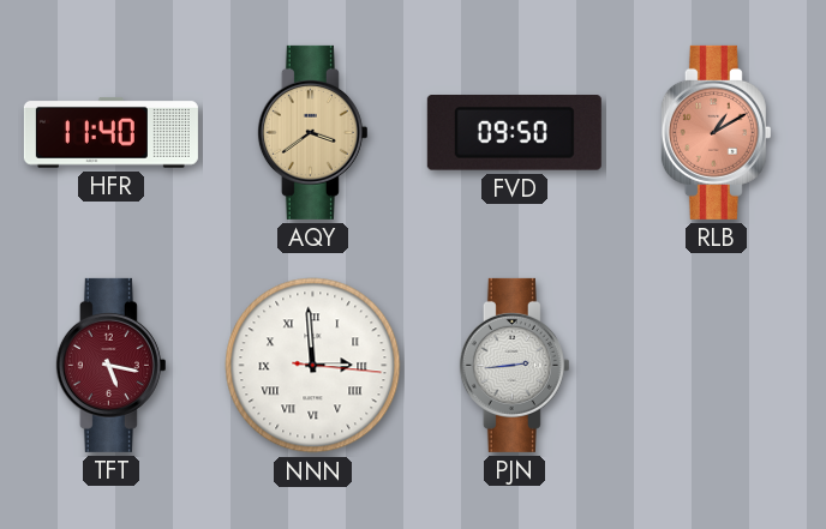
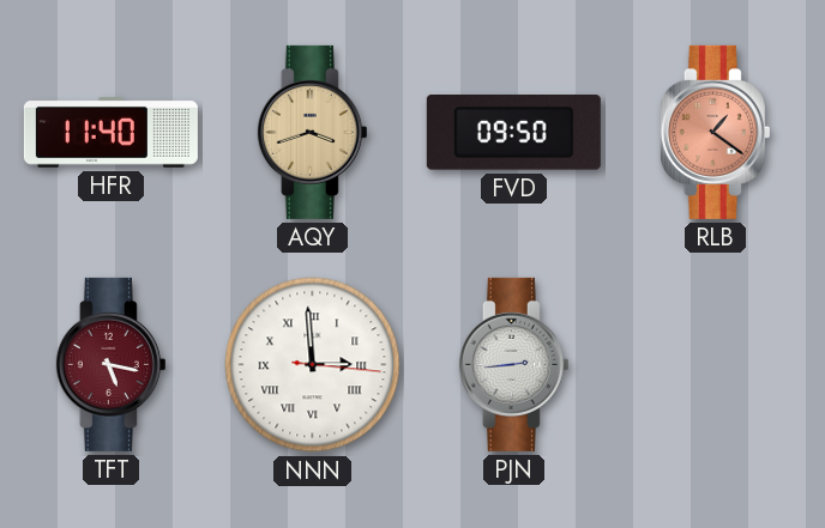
AQY: 3:39 -> 3:42
RLB: 1:10 -> 1:21
